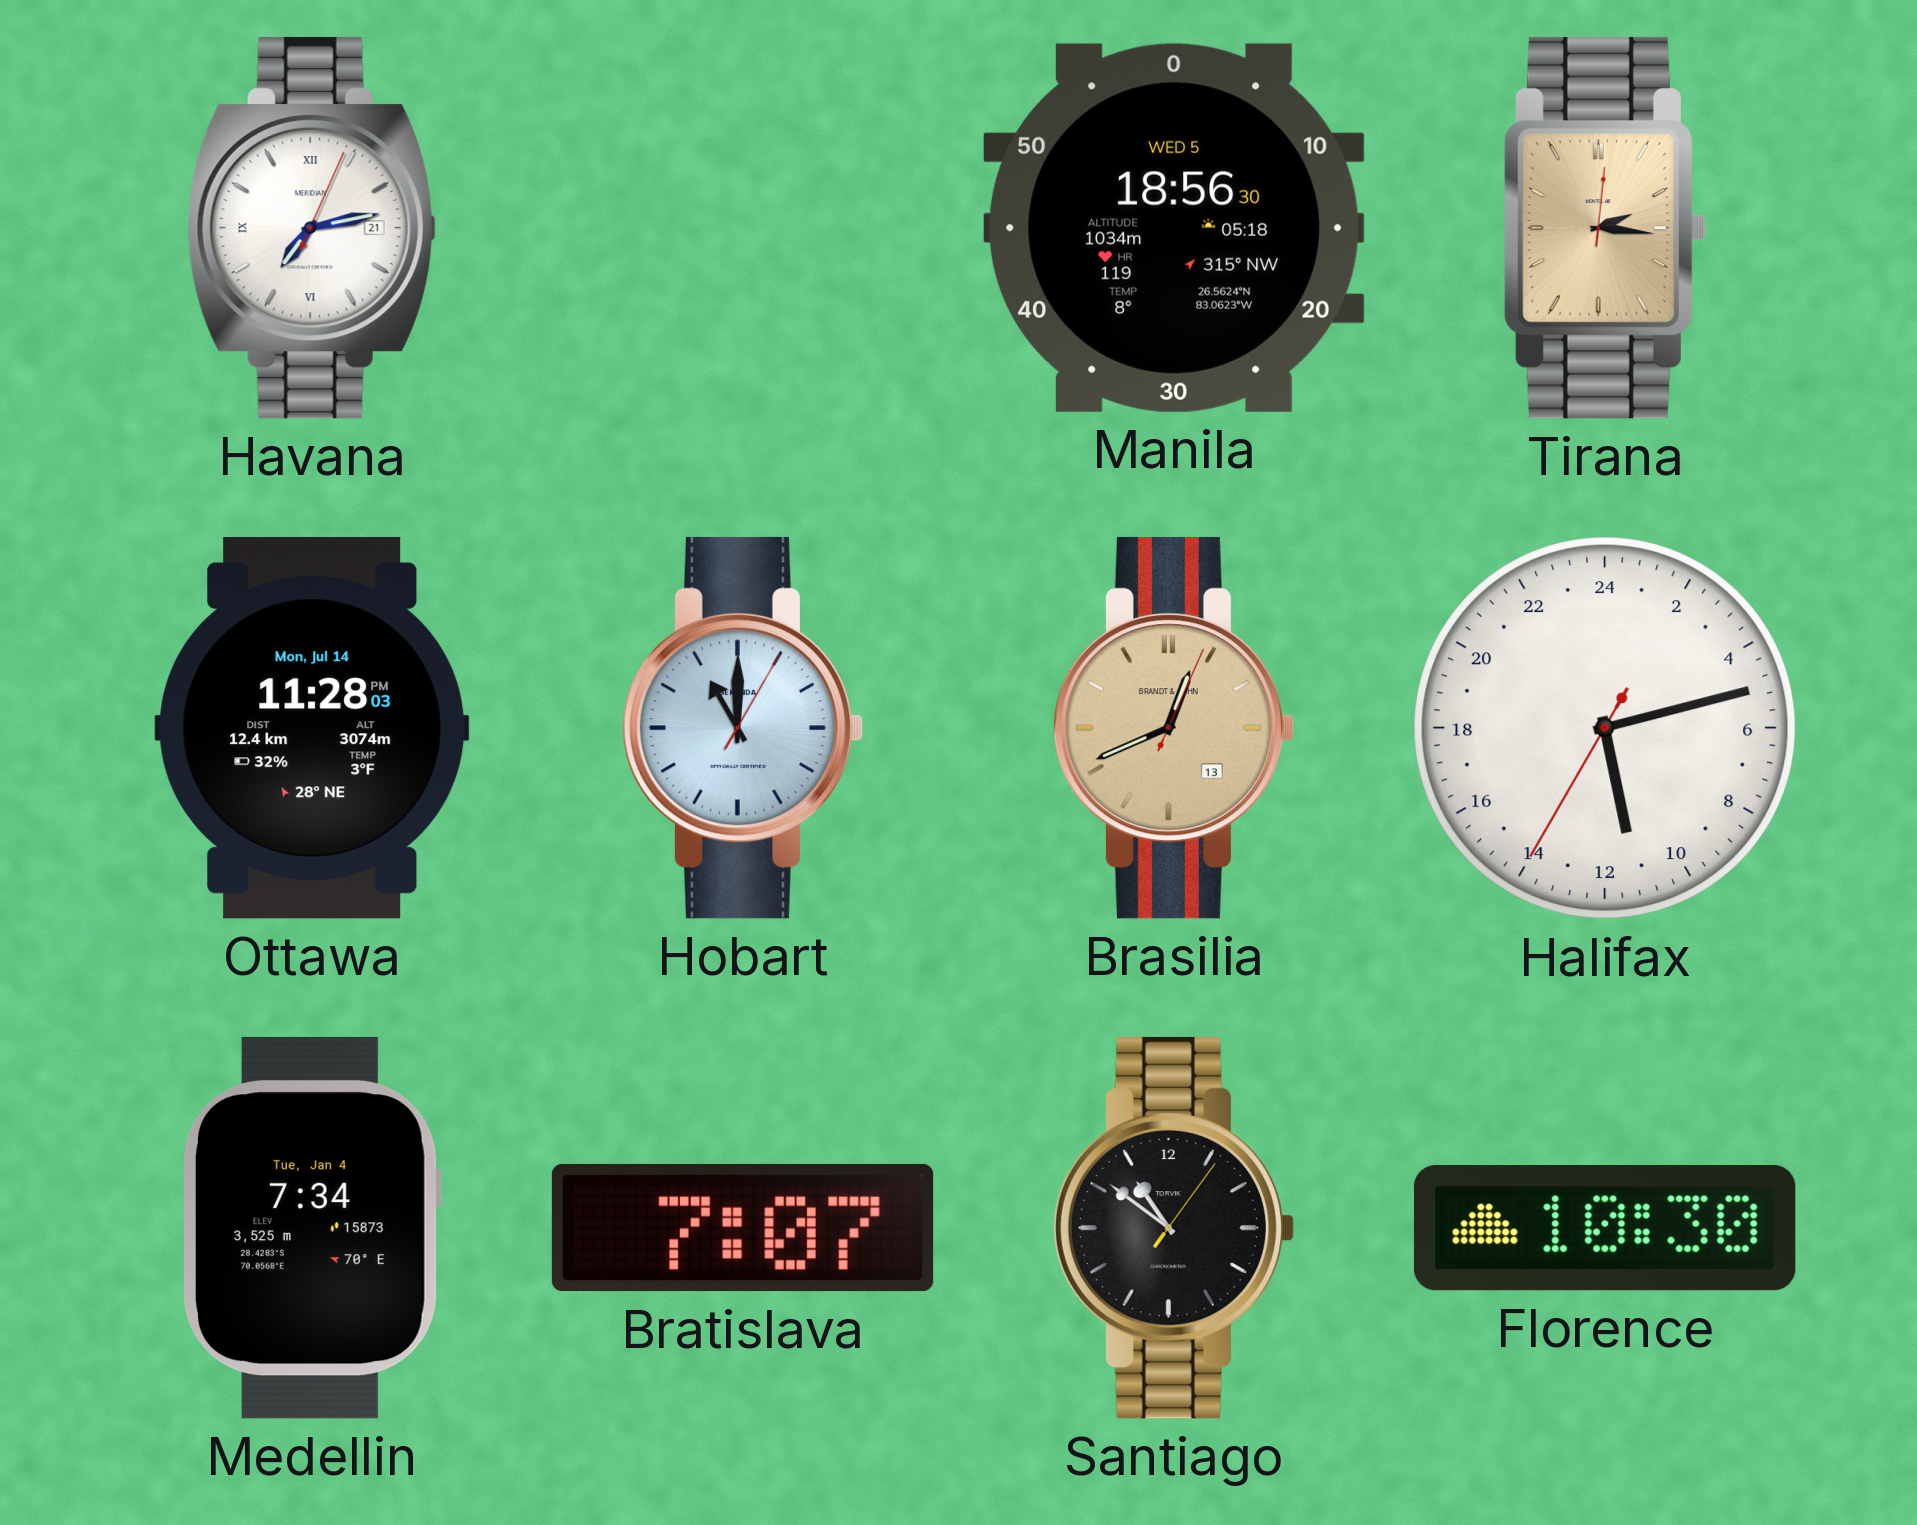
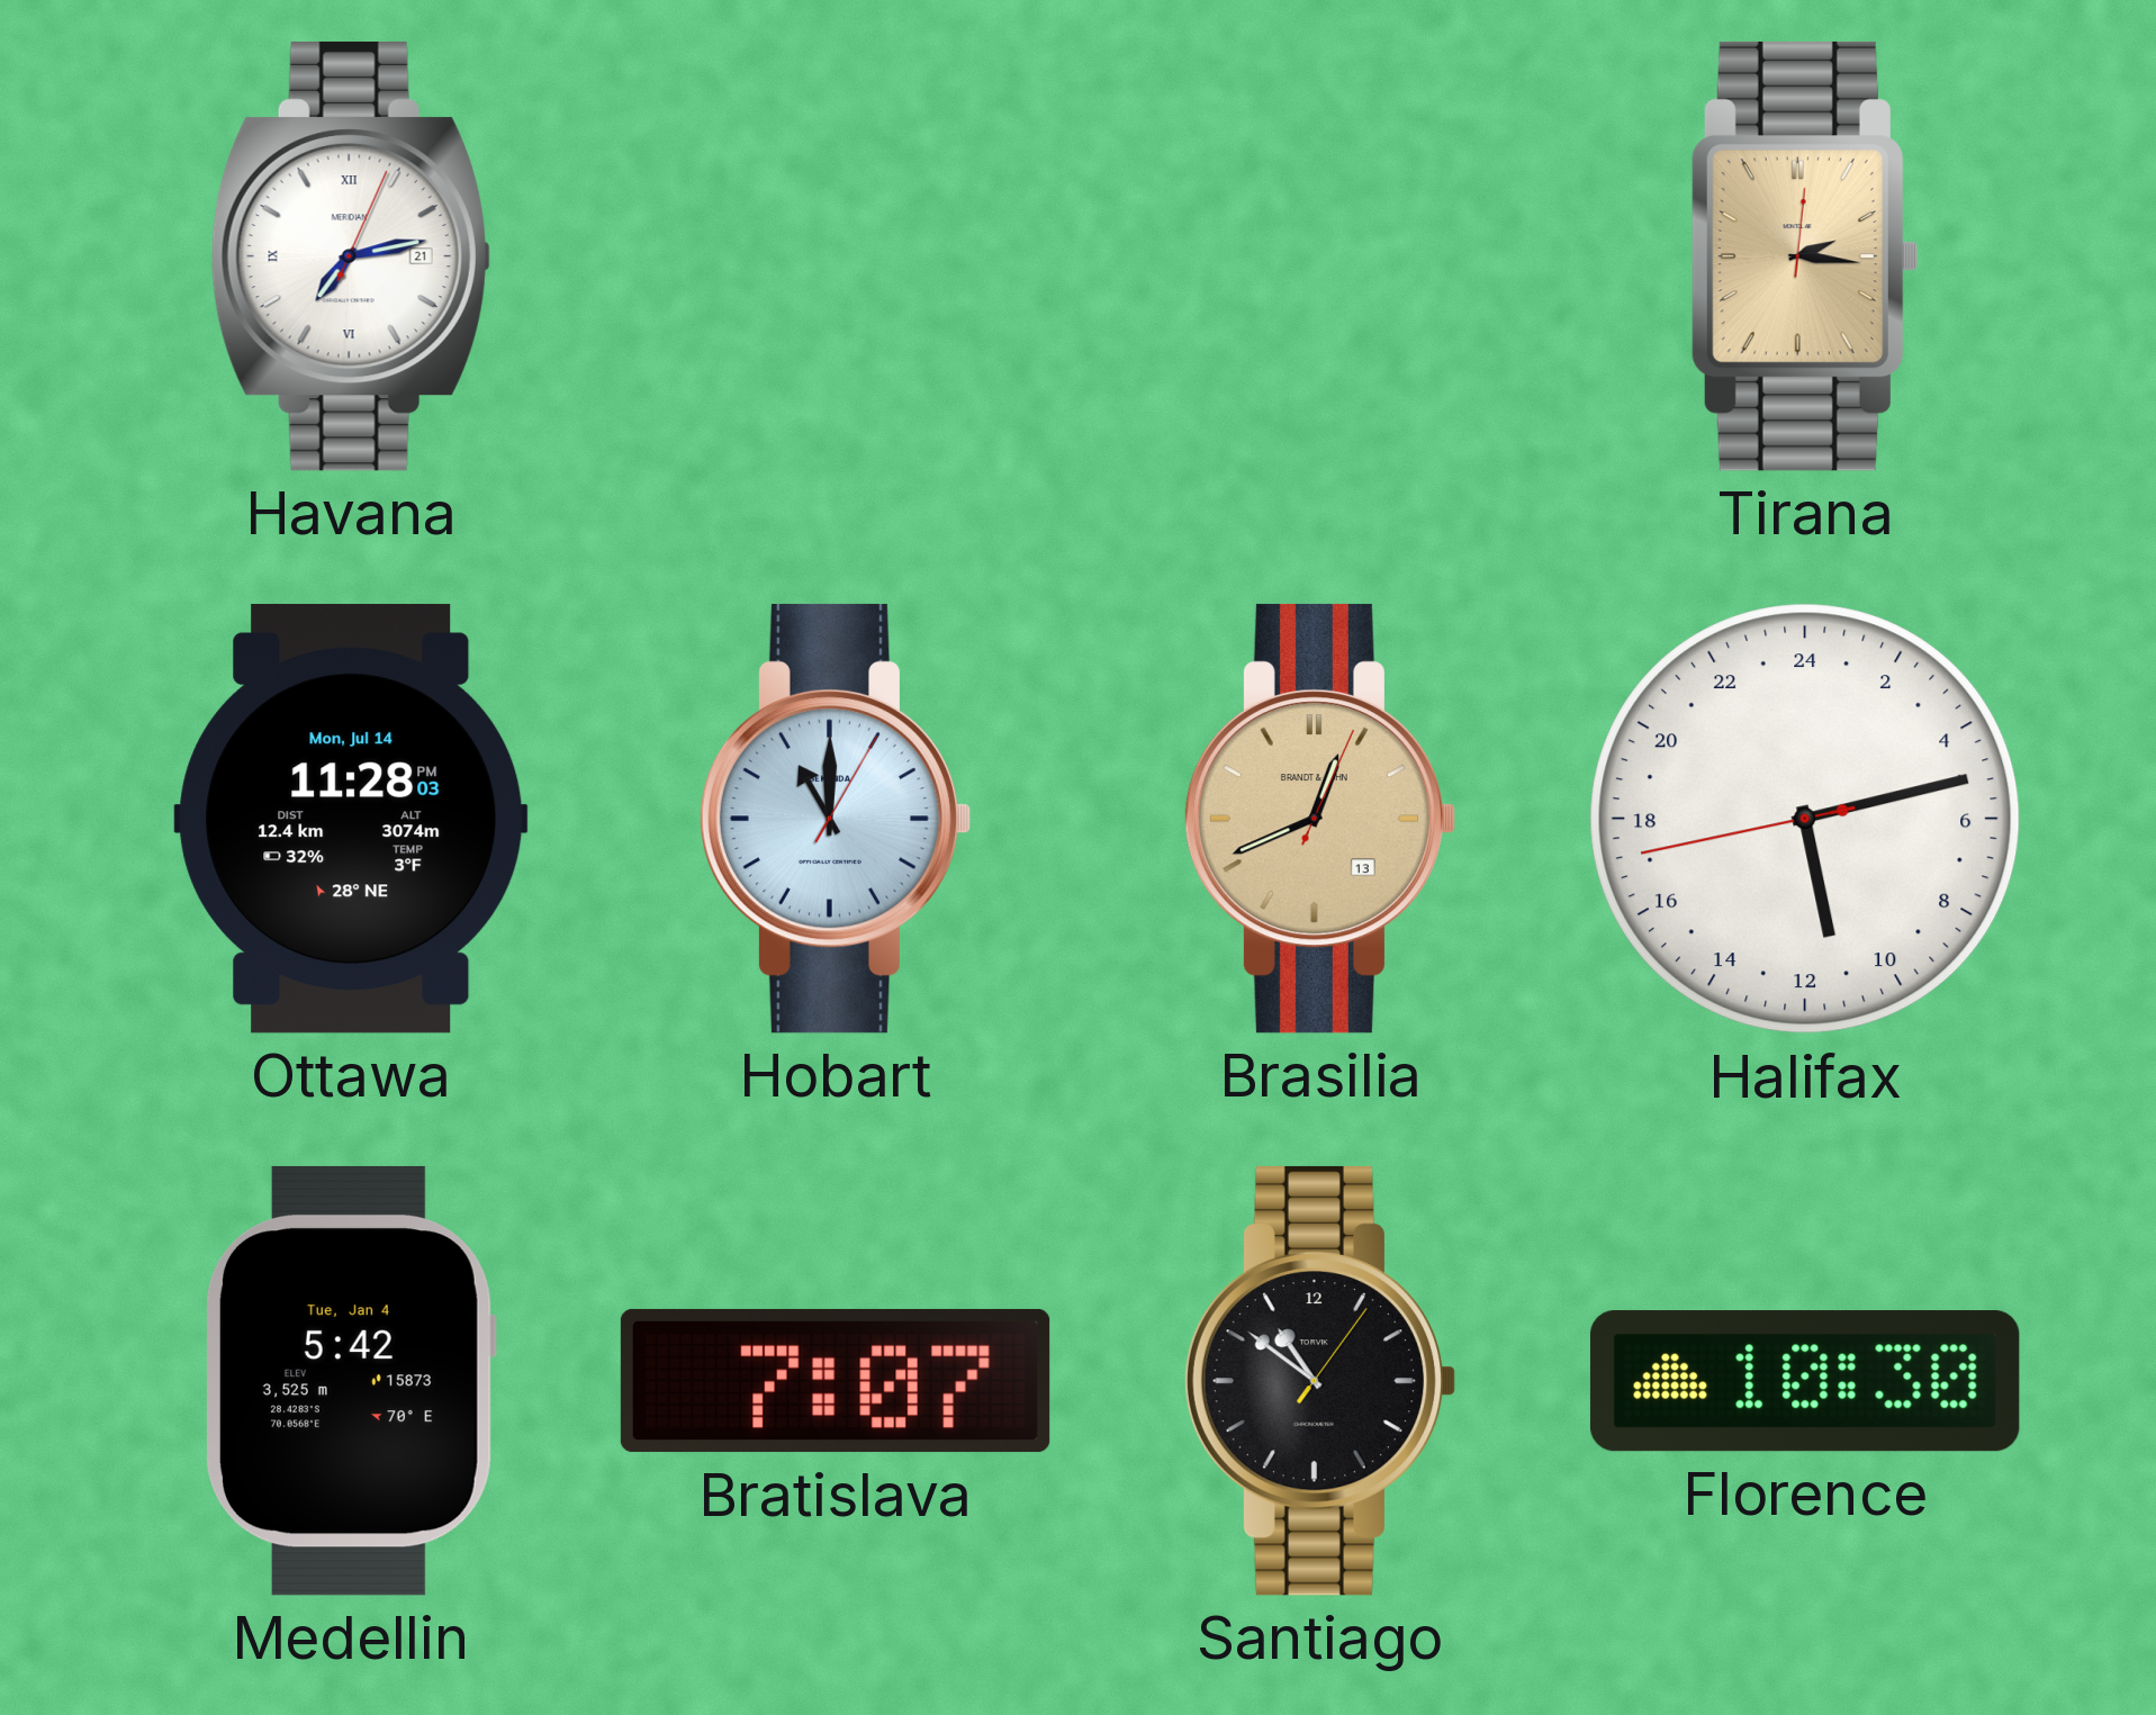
Manila: 18:56 -> none
Halifax: 11:12:35 -> 11:12:43
Medellin: 7:34 -> 5:42
